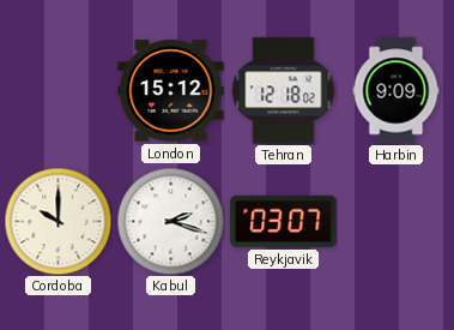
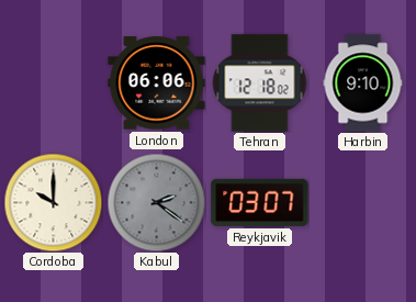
London: 15:12 -> 06:06
Harbin: 9:09 -> 9:10
Kabul: 2:18 -> 2:21
Kabul dial: white -> grey
